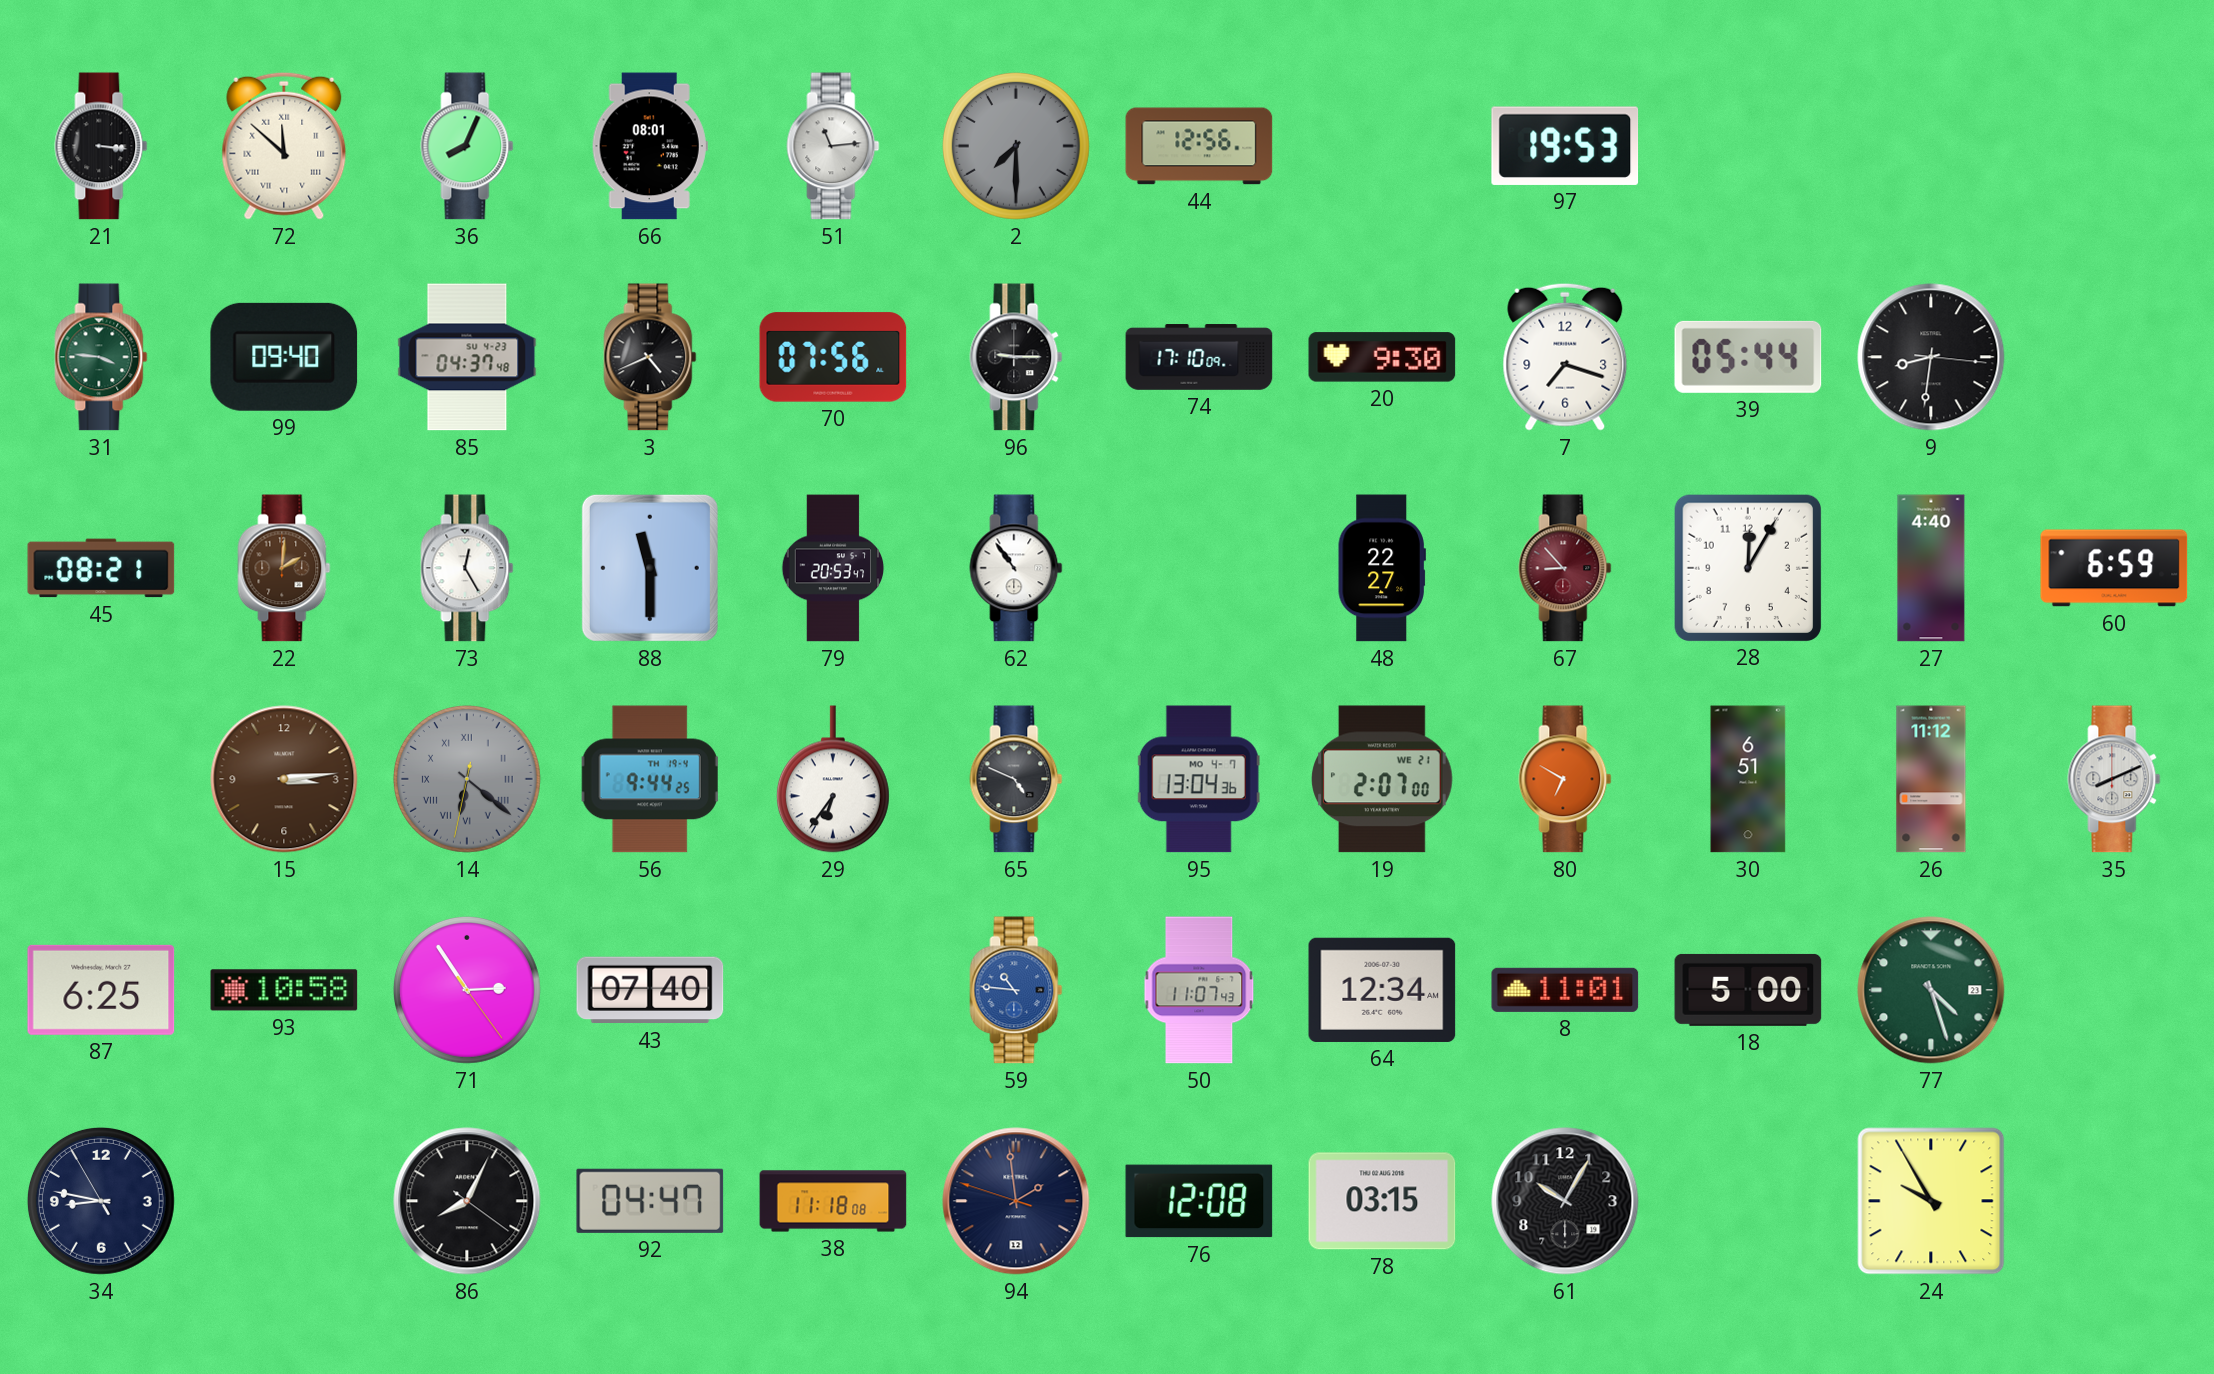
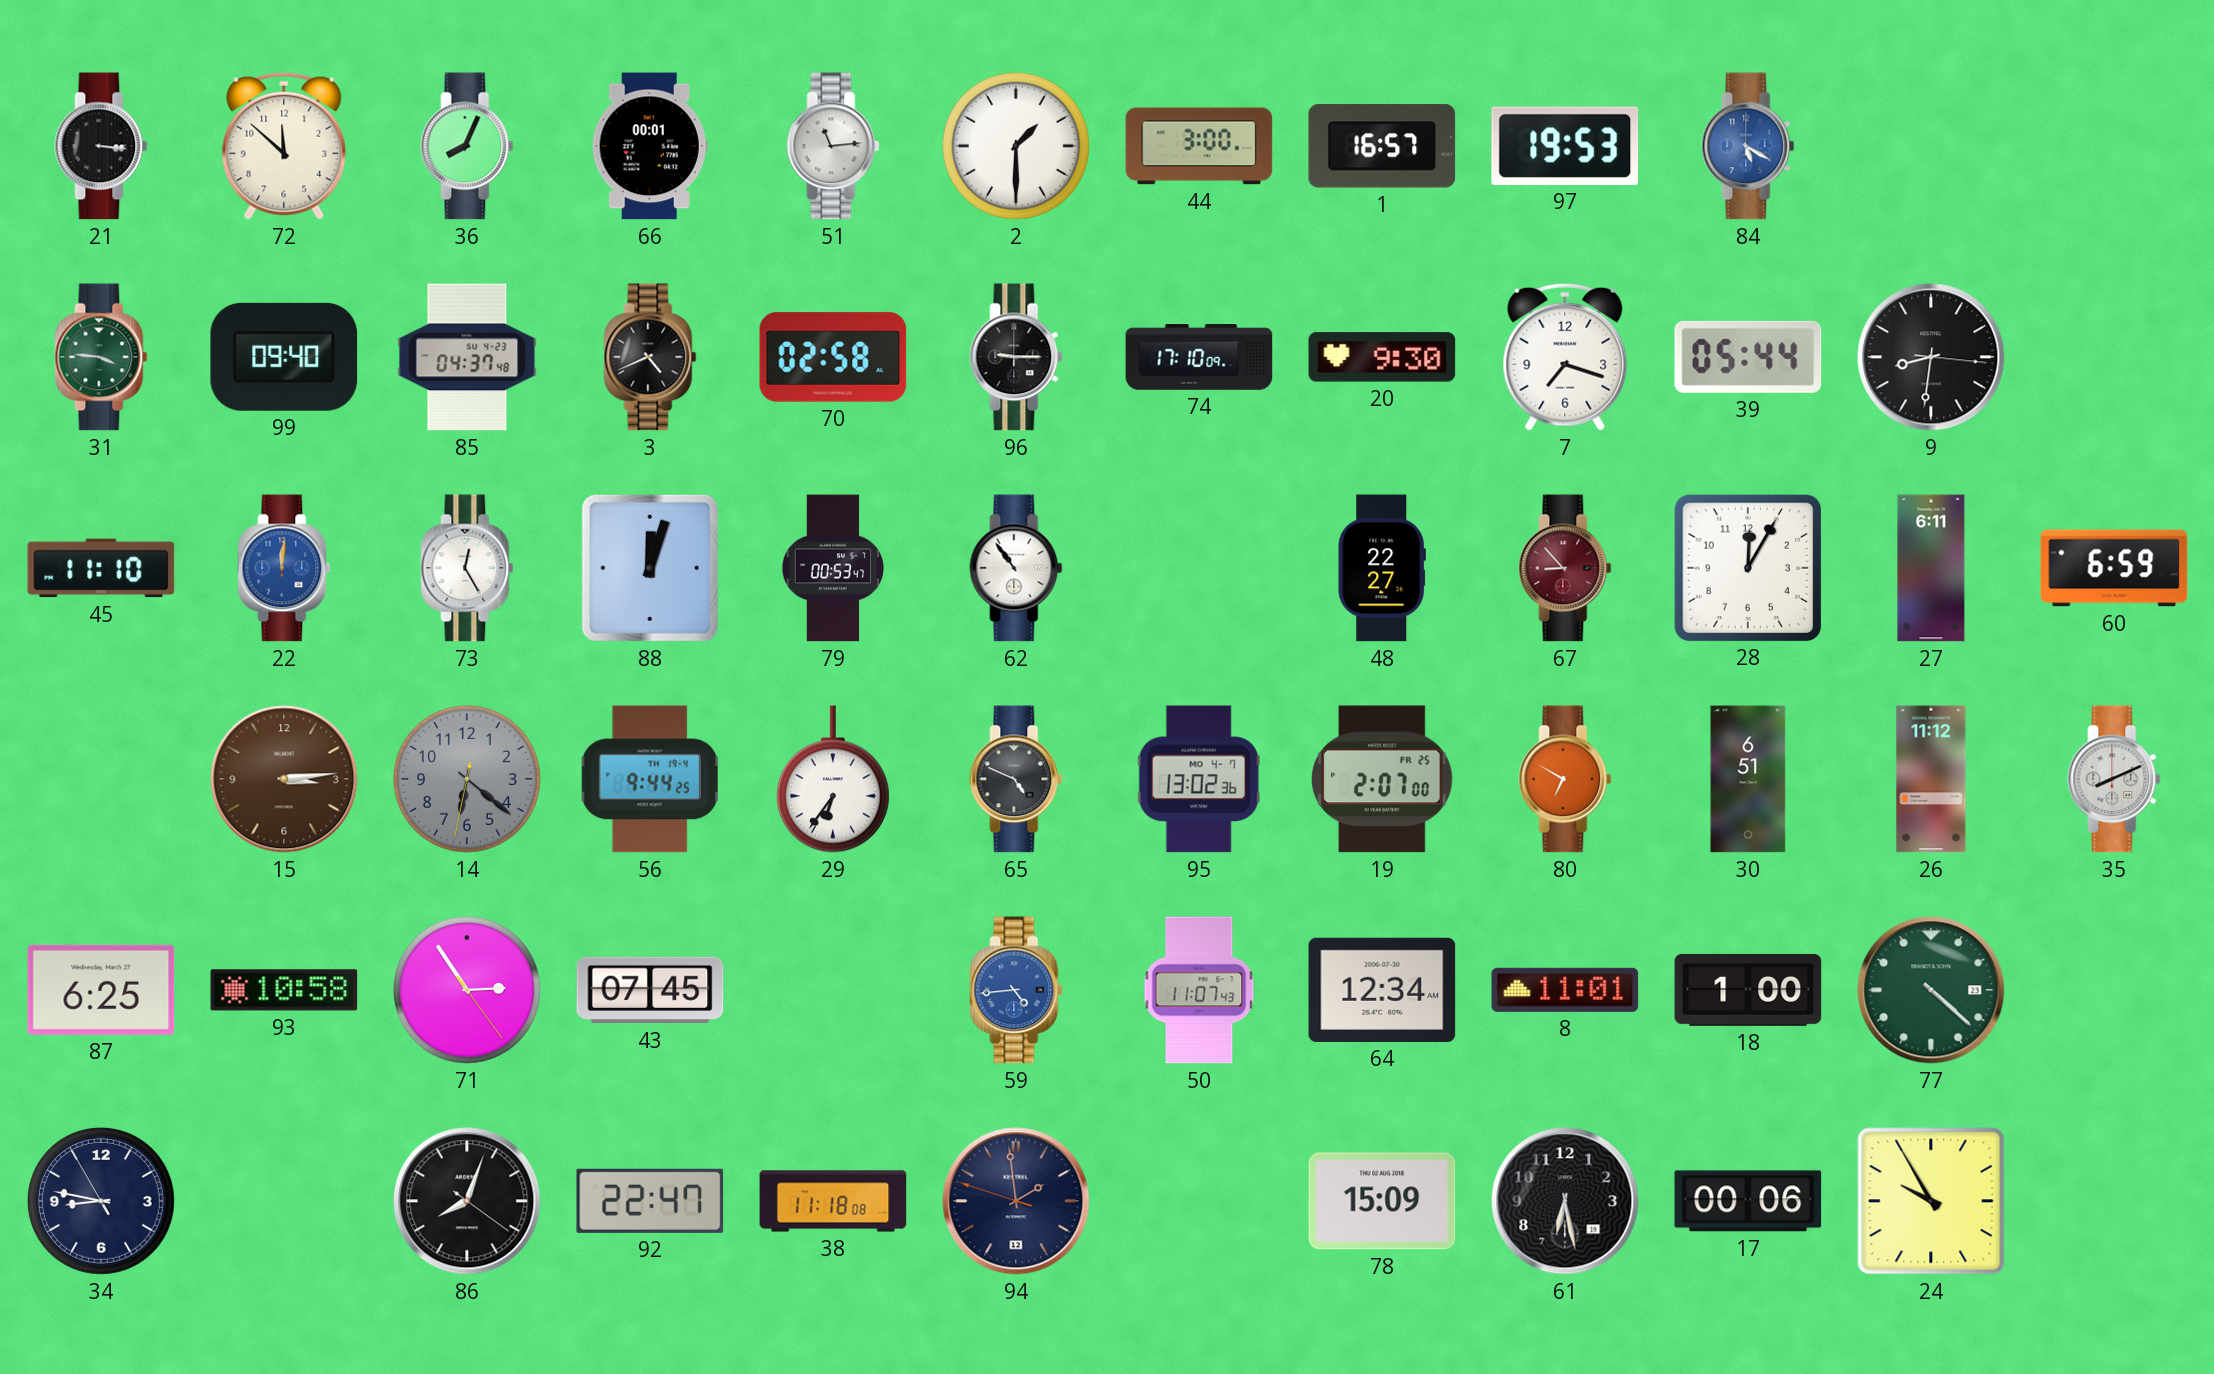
72 numerals: Roman -> Arabic
66: 08:01 -> 00:01
2: 7:30 -> 1:30
2 dial: grey -> white
44: 12:56 -> 3:00
1: none -> 16:57
84: none -> 5:20
70: 07:56 -> 02:58
45: 08:21 -> 11:10
22: 2:01 -> 12:01
22 dial: brown -> blue
88: 11:30 -> 12:03
79: 20:53 -> 00:53
27: 4:40 -> 6:11
14 numerals: Roman -> Arabic
95: 13:04 -> 13:02
19 date: WE 21 -> FR 25
43: 07:40 -> 07:45
59: 10:46 -> 4:44
18: 5:00 -> 1:00
77: 4:27 -> 4:22
86: 8:04 -> 8:03
92: 04:47 -> 22:47
76: 12:08 -> none
78: 03:15 -> 15:09
61: 10:05 -> 6:28
17: none -> 00:06
